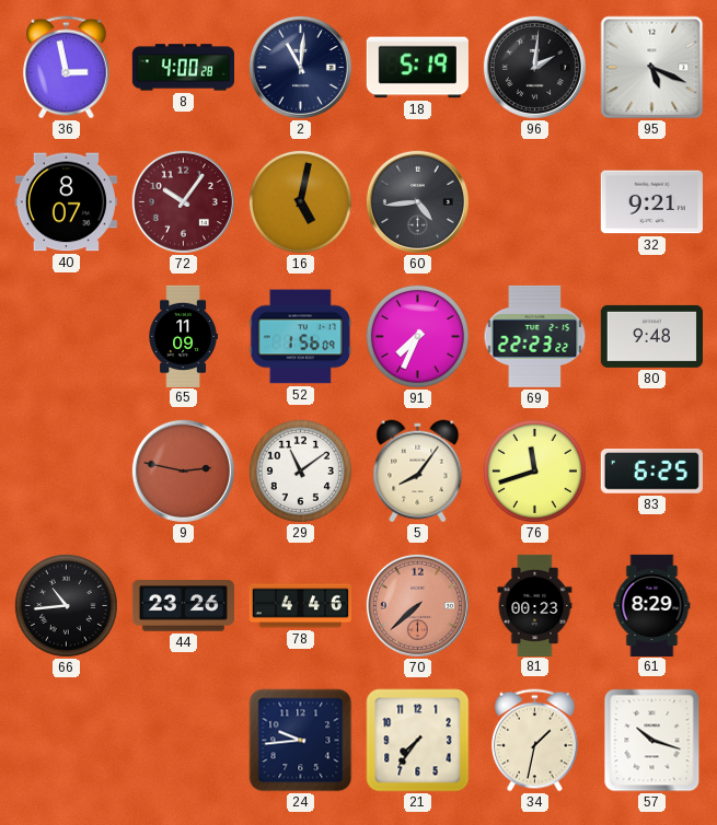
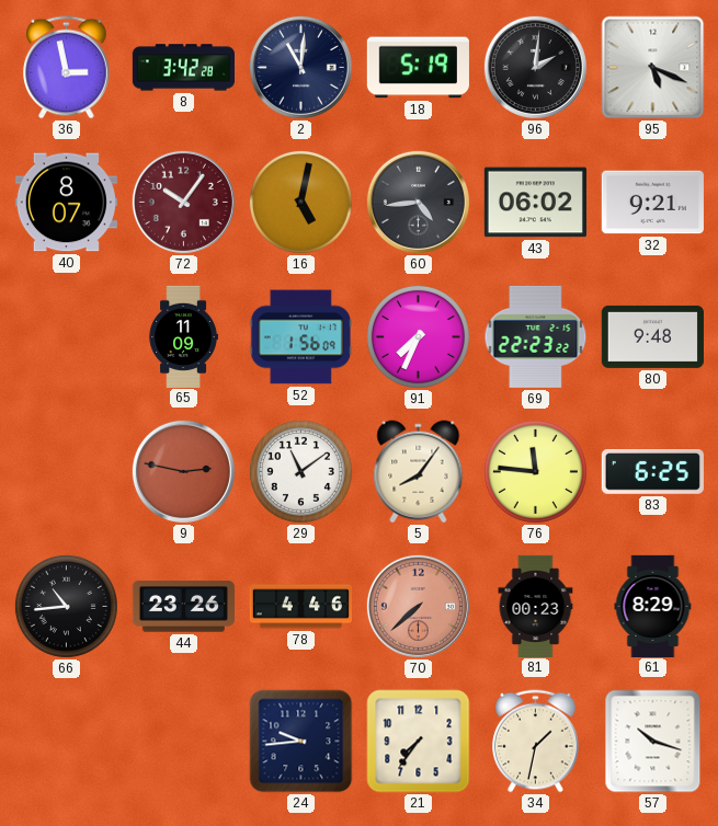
8: 4:00 -> 3:42
43: none -> 06:02
76: 11:42 -> 11:46
